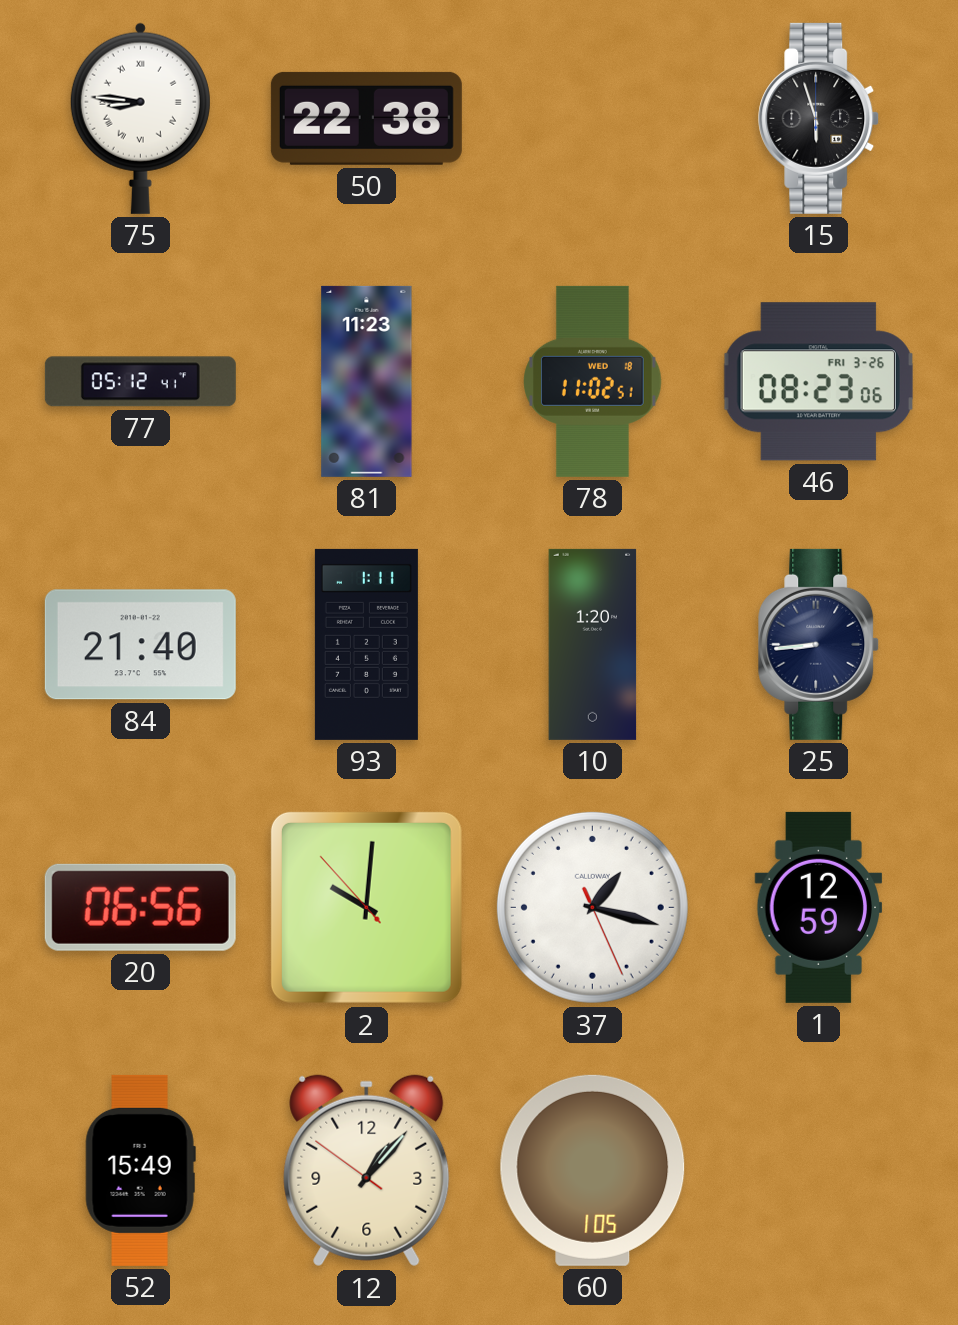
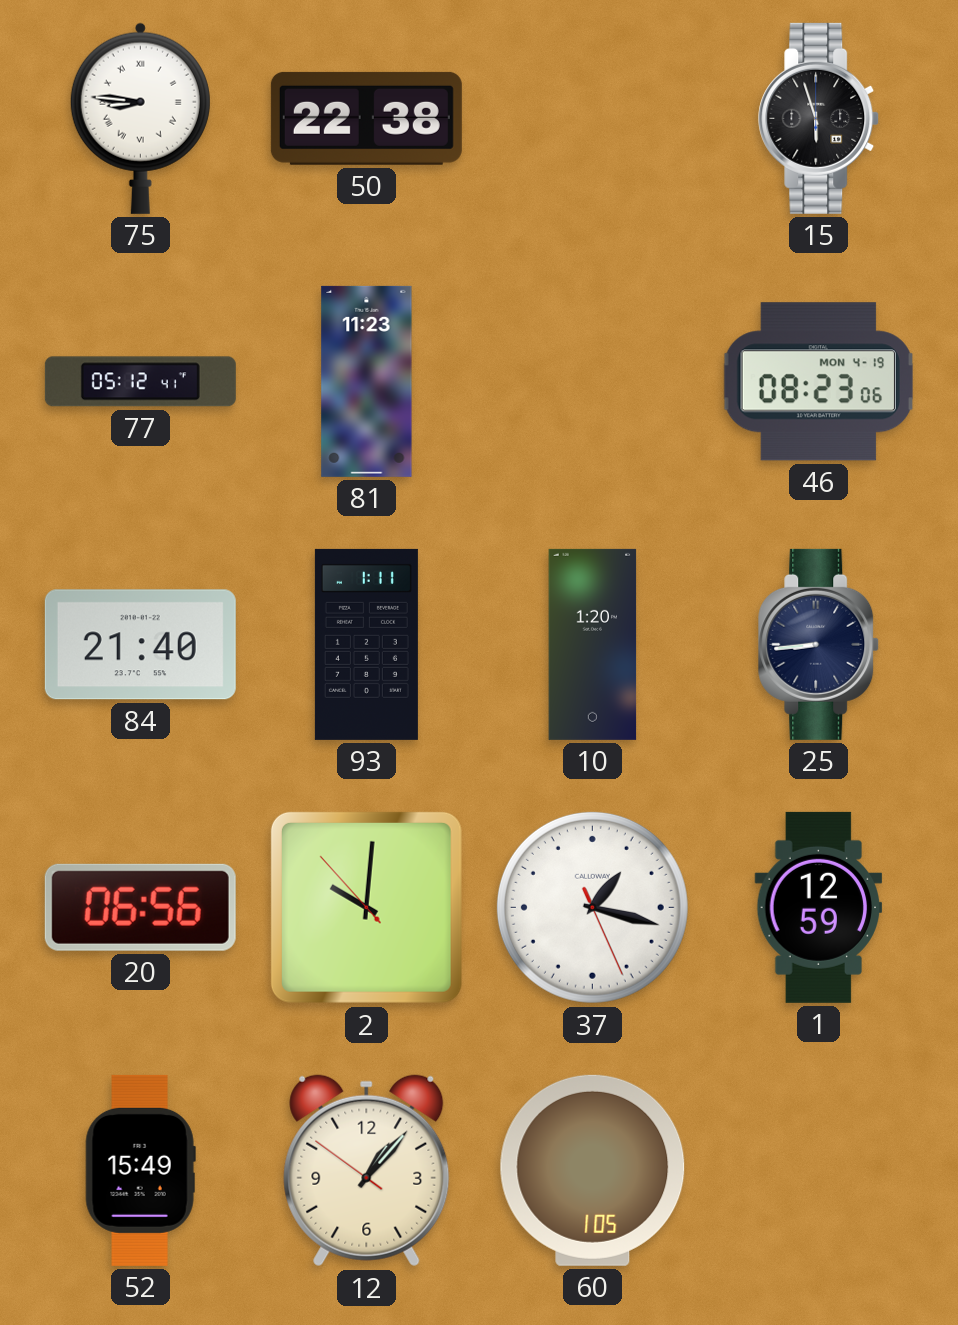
78: 11:02 -> none
46 date: FRI 3-26 -> MON 4-19
